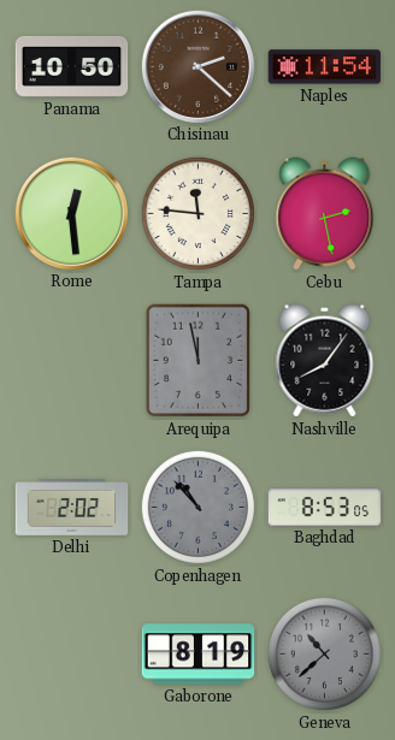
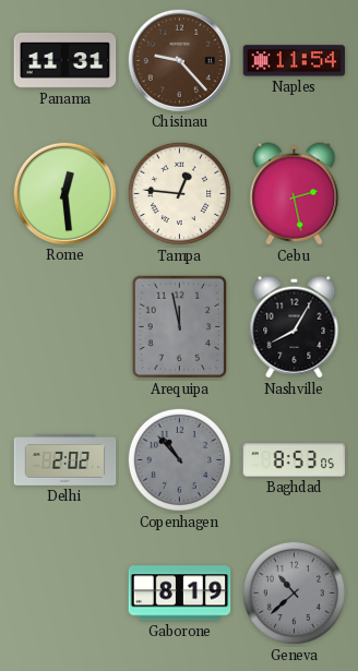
Panama: 10:50 -> 11:31
Chisinau: 2:22 -> 9:23
Tampa: 11:46 -> 12:46
Nashville: 8:06 -> 8:05
